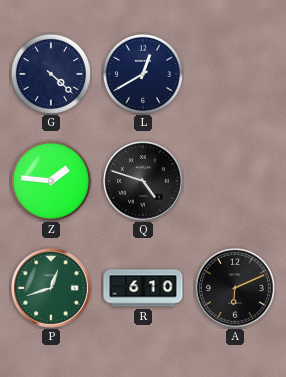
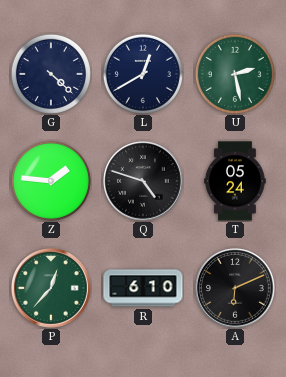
U: none -> 2:28
T: none -> 05:24
P: 12:42 -> 12:37
